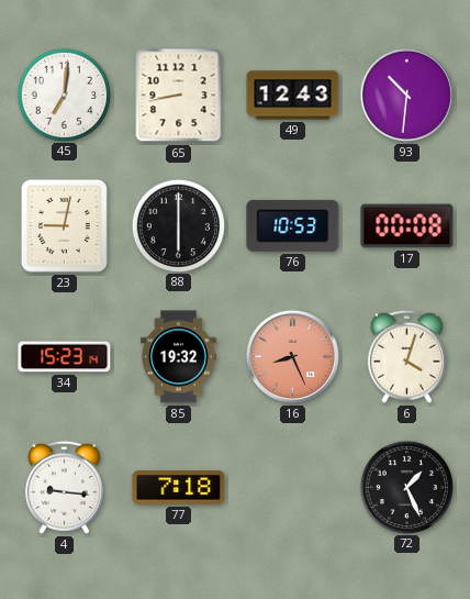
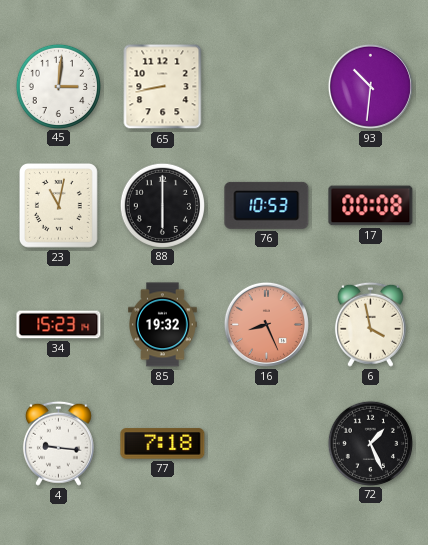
45: 7:01 -> 3:01
49: 12:43 -> none
23: 9:02 -> 11:02
6: 4:03 -> 3:58
